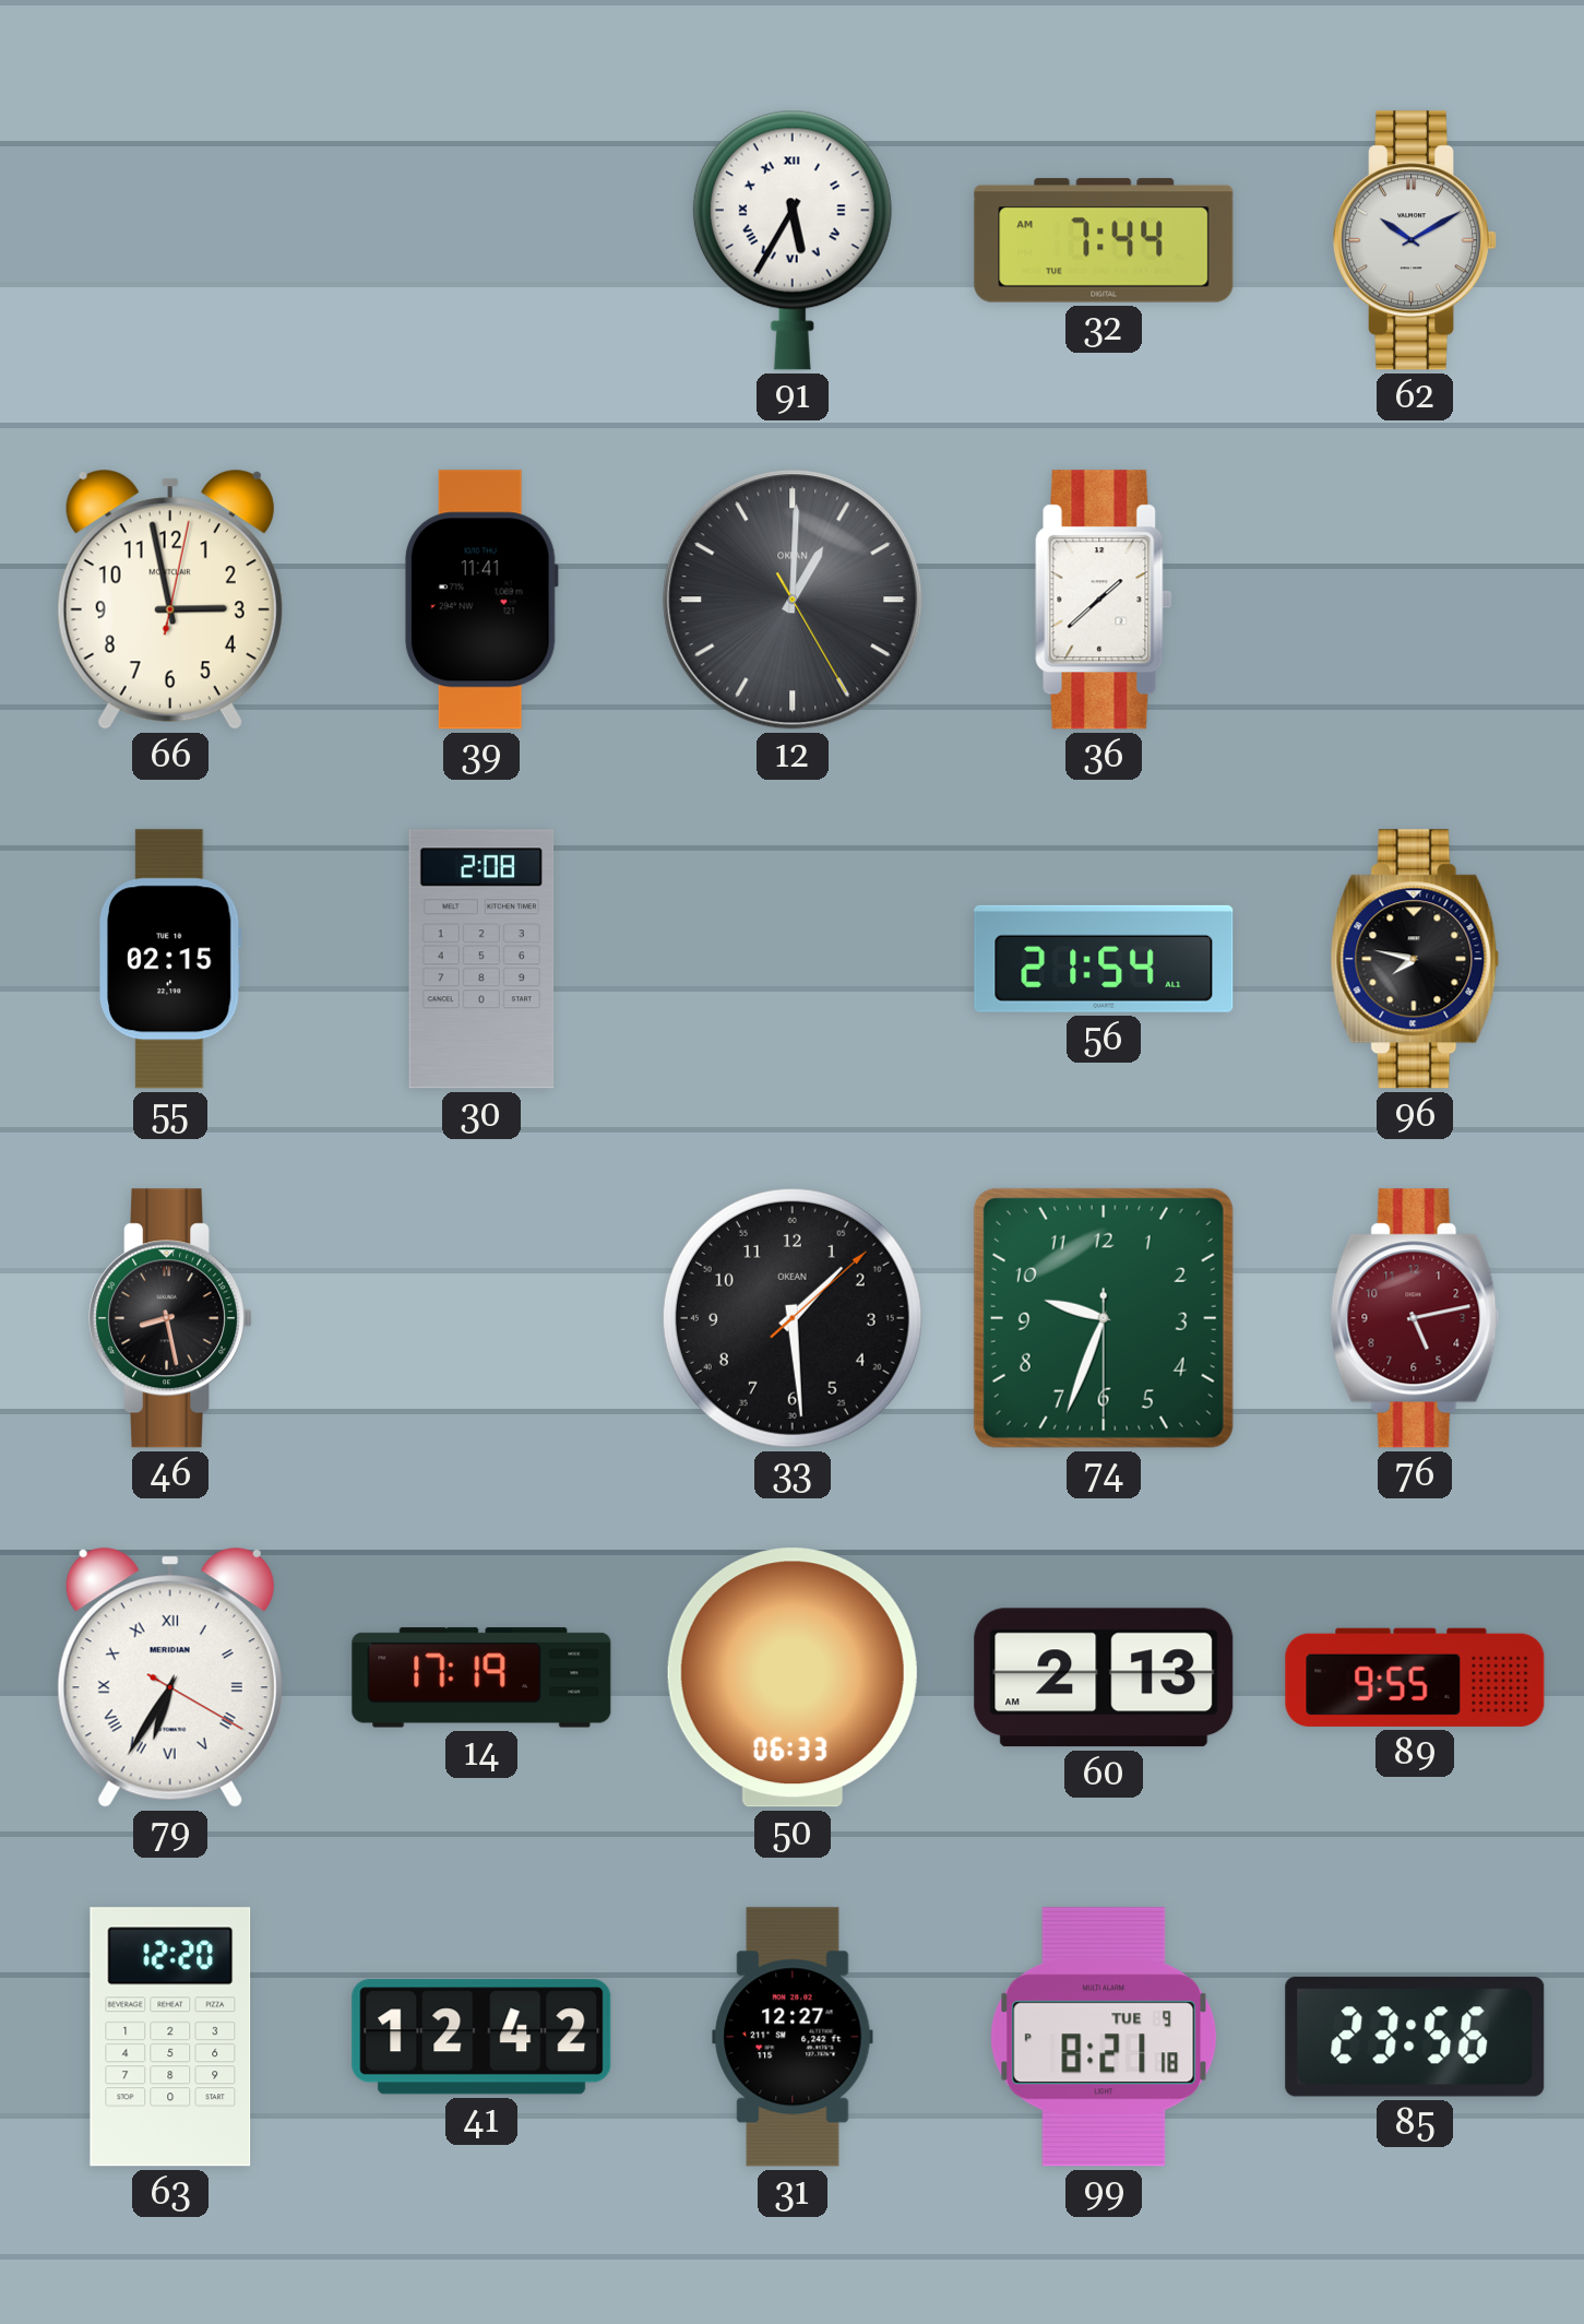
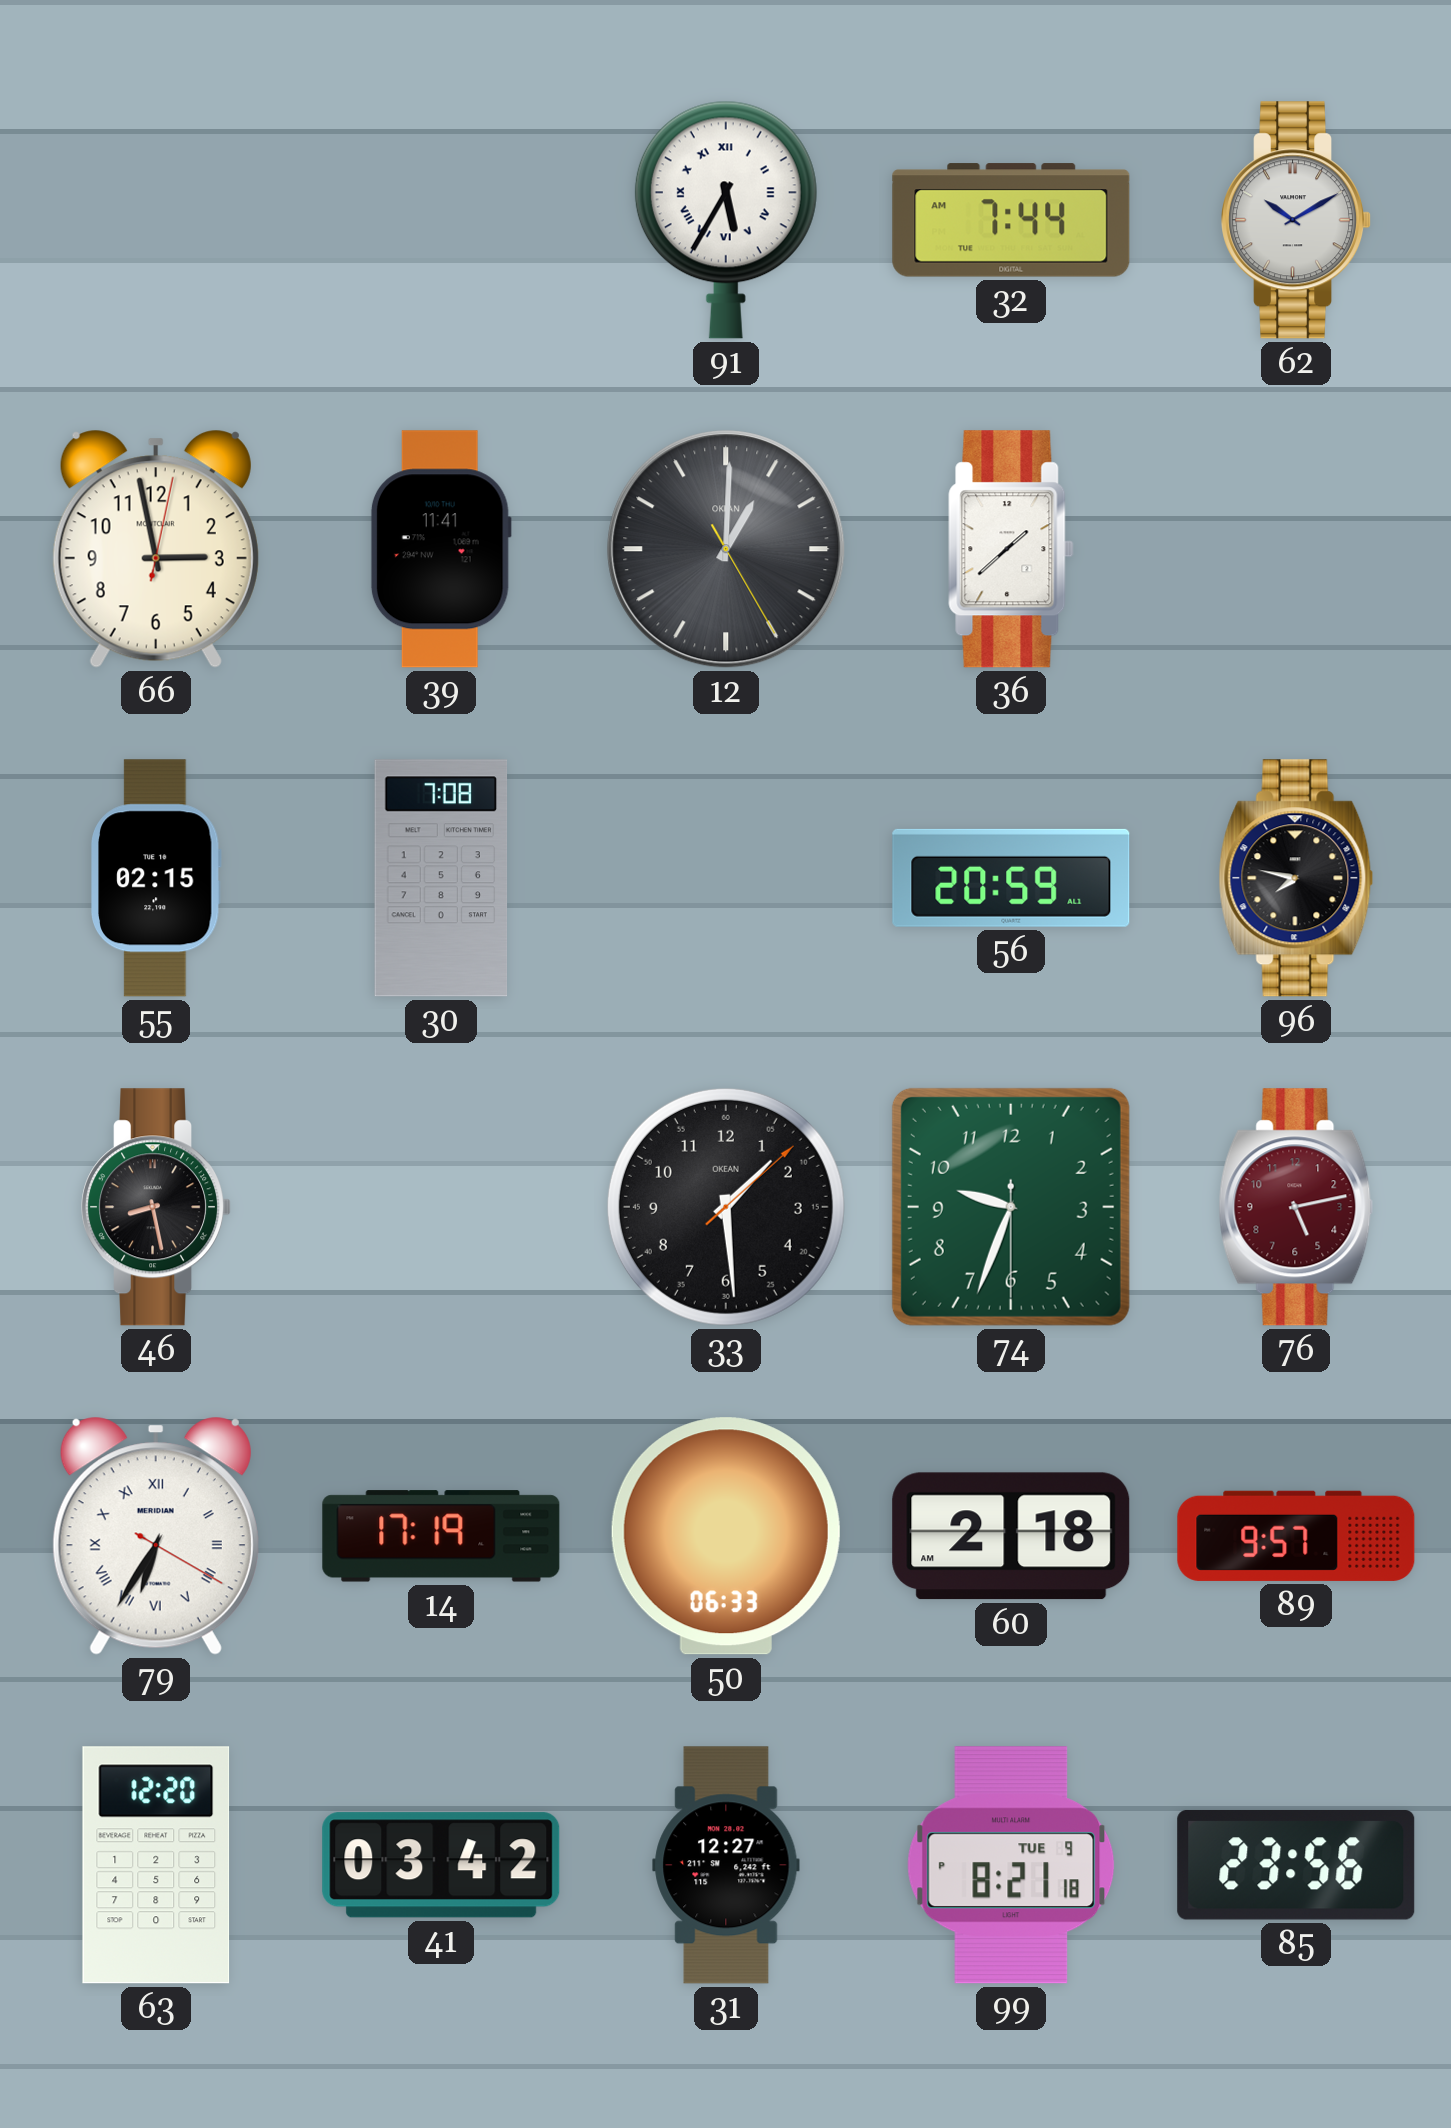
30: 2:08 -> 7:08
56: 21:54 -> 20:59
60: 2:13 -> 2:18
89: 9:55 -> 9:57
41: 12:42 -> 03:42
